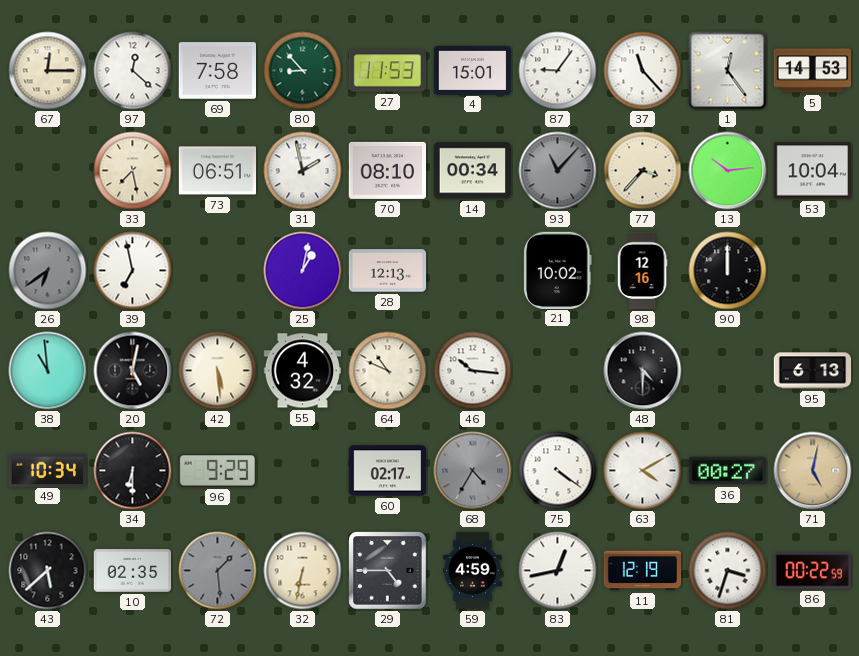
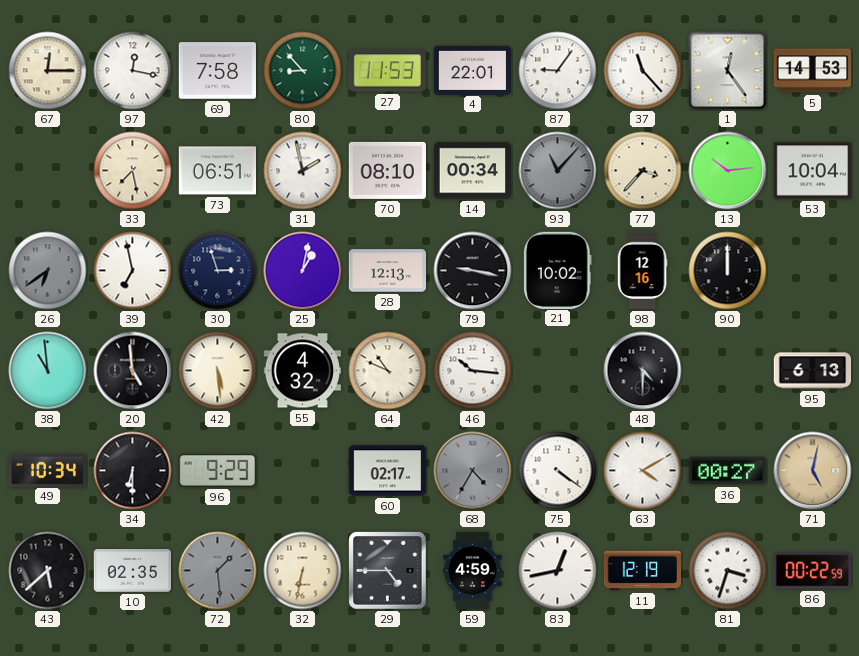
97: 12:22 -> 12:17
4: 15:01 -> 22:01
30: none -> 2:57
79: none -> 9:17
20: 5:02 -> 4:59
